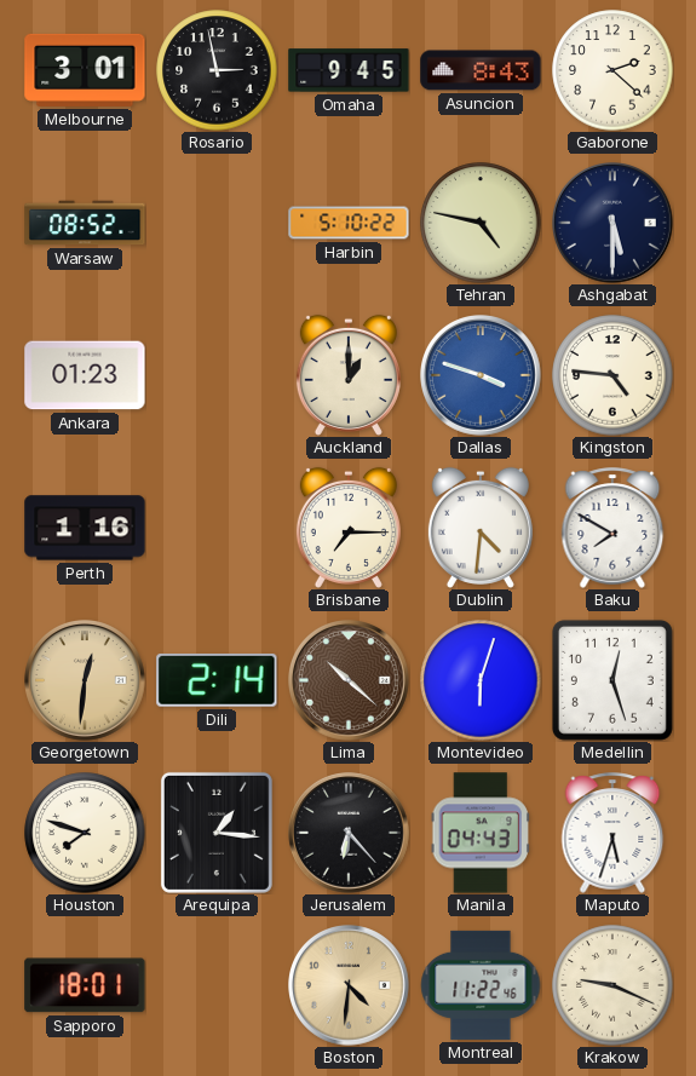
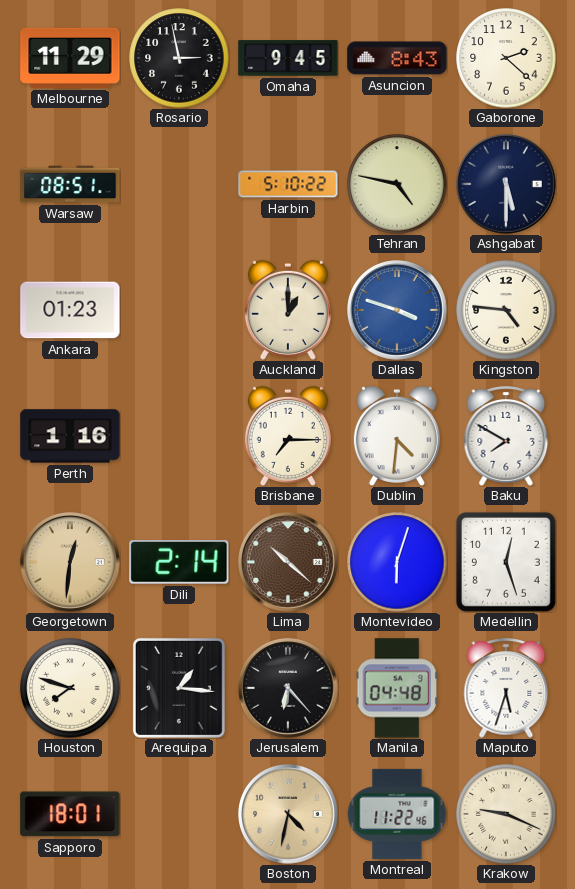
Melbourne: 3:01 -> 11:29
Warsaw: 08:52 -> 08:51
Manila: 04:43 -> 04:48
Boston: 4:31 -> 4:32
